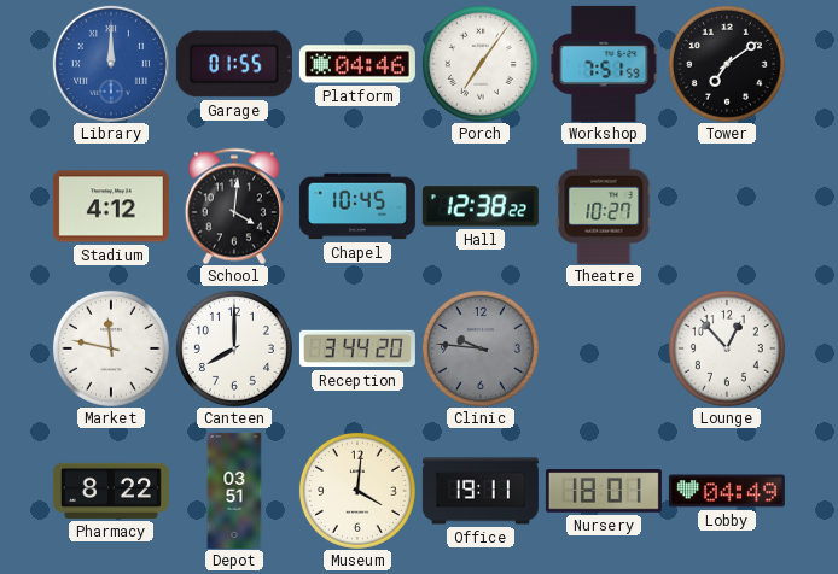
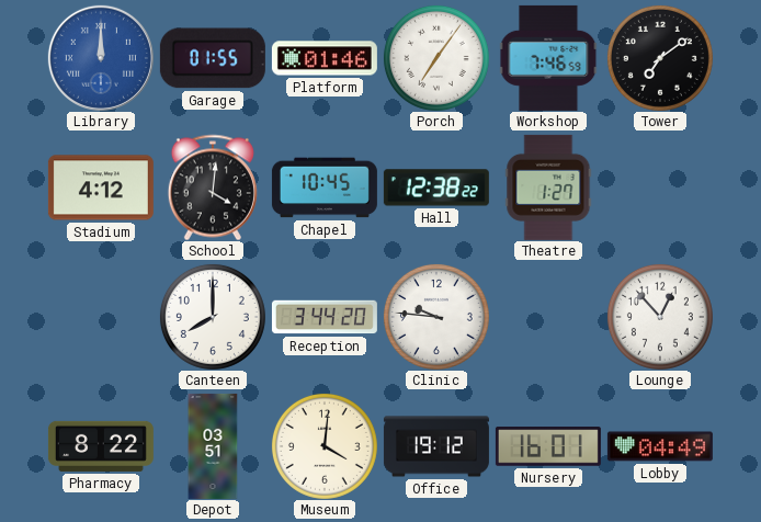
Platform: 04:46 -> 01:46
Workshop: 7:51 -> 7:46
Theatre: 10:27 -> 1:27
Market: 11:47 -> none
Clinic dial: grey -> white
Office: 19:11 -> 19:12
Nursery: 18:01 -> 16:01
